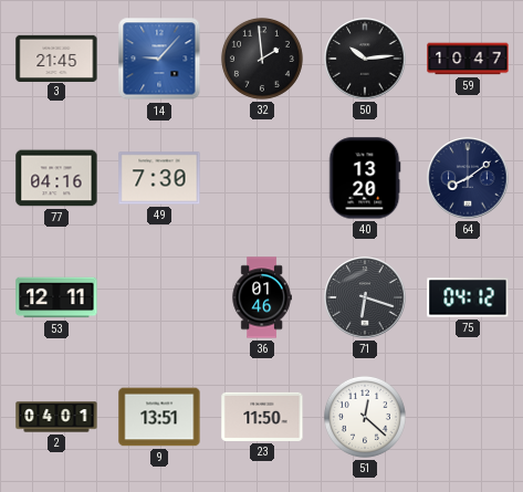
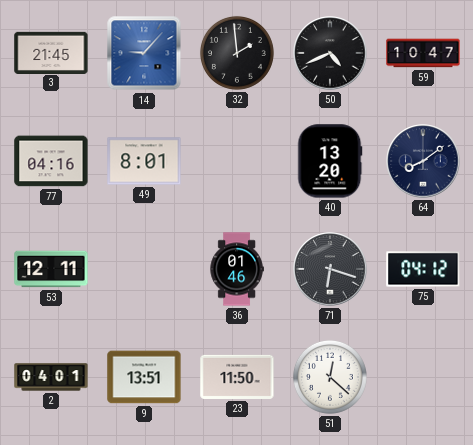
50: 10:14 -> 4:41
49: 7:30 -> 8:01
